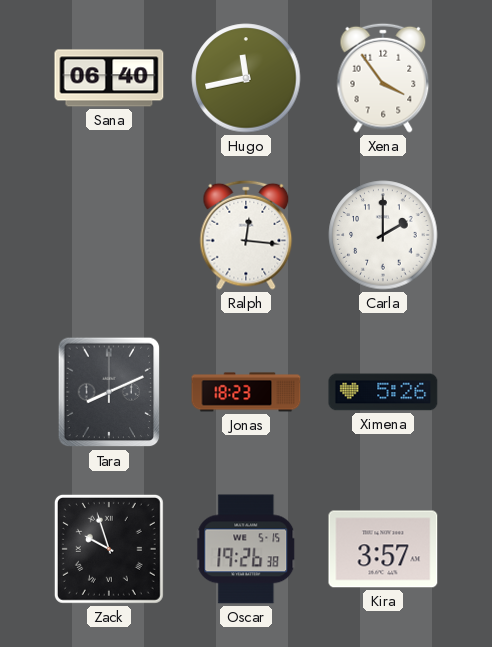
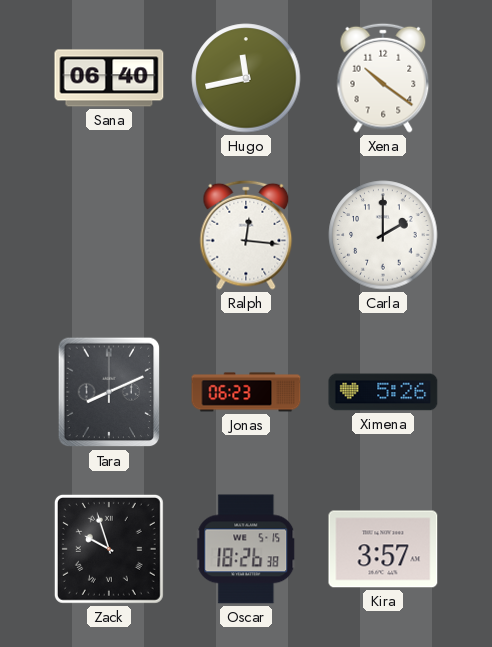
Xena: 3:54 -> 10:21
Jonas: 18:23 -> 06:23
Oscar: 19:26 -> 18:26
